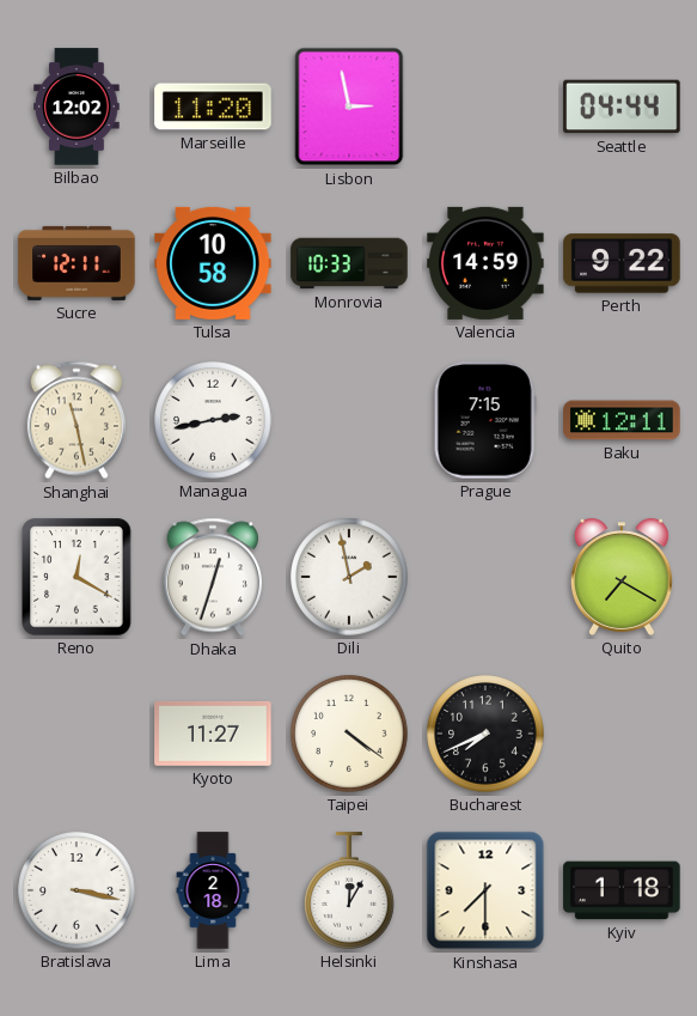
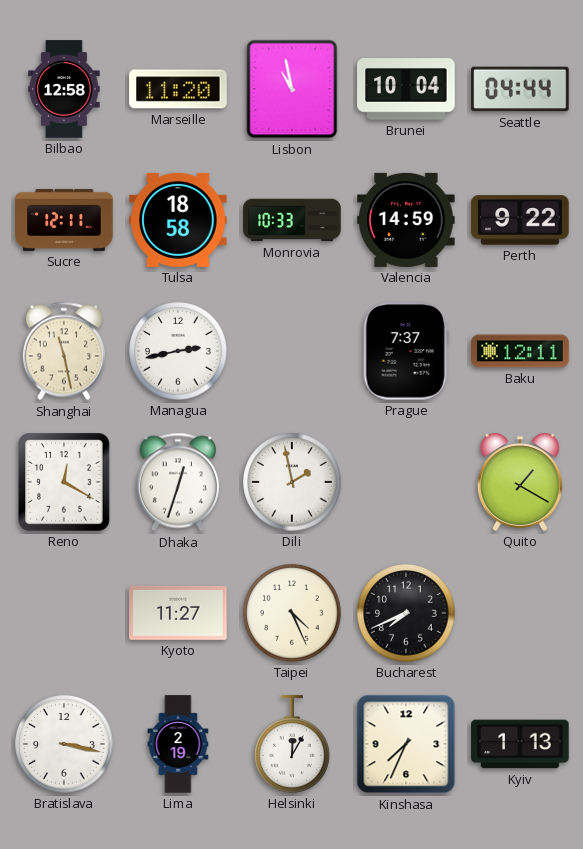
Bilbao: 12:02 -> 12:58
Lisbon: 2:58 -> 10:58
Brunei: none -> 10:04
Tulsa: 10:58 -> 18:58
Prague: 7:15 -> 7:37
Quito: 7:20 -> 1:20
Taipei: 4:21 -> 4:26
Lima: 2:18 -> 2:19
Kinshasa: 7:30 -> 7:34
Kyiv: 1:18 -> 1:13
